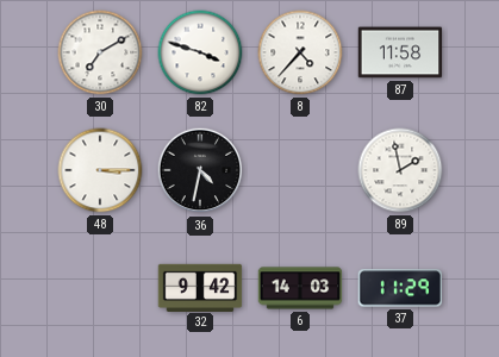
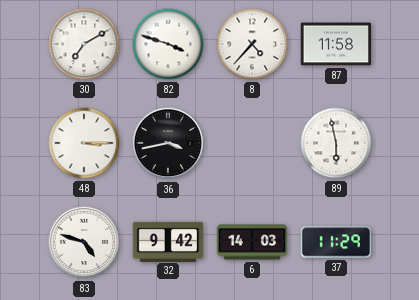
36: 4:32 -> 3:43
89: 1:58 -> 5:58
83: none -> 4:48
